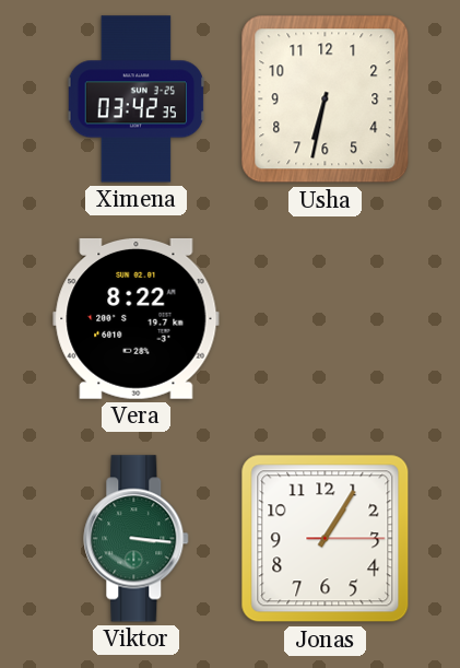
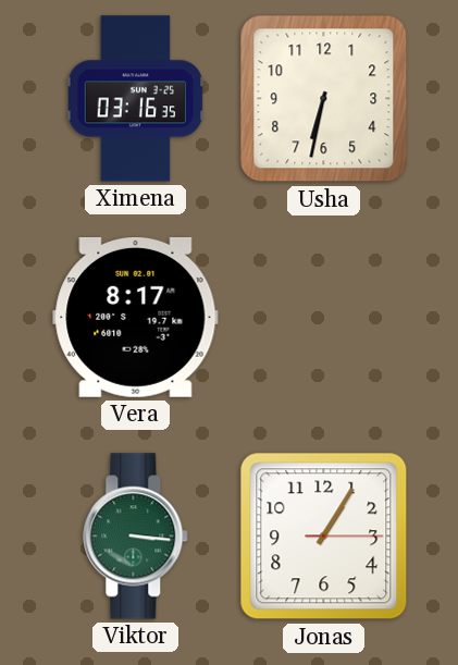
Ximena: 03:42 -> 03:16
Vera: 8:22 -> 8:17
